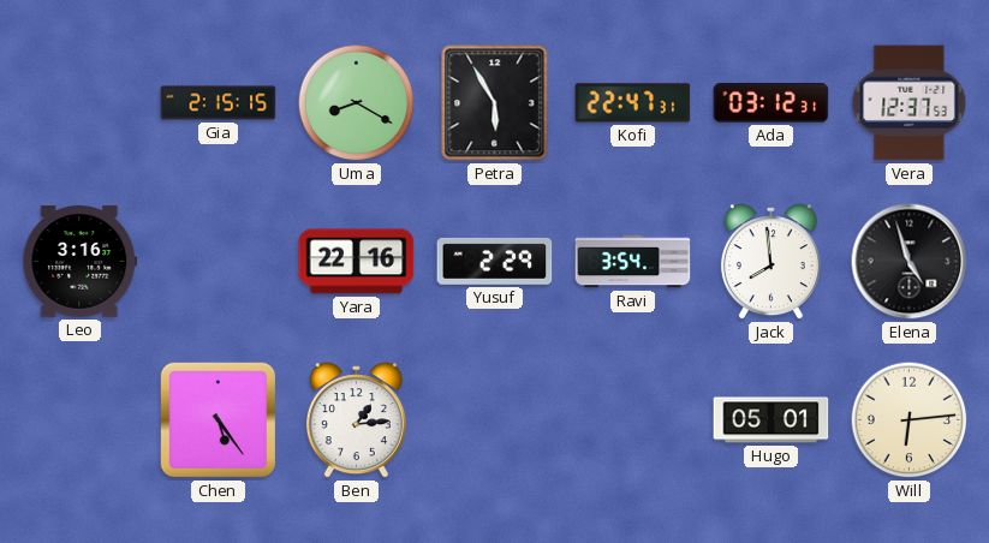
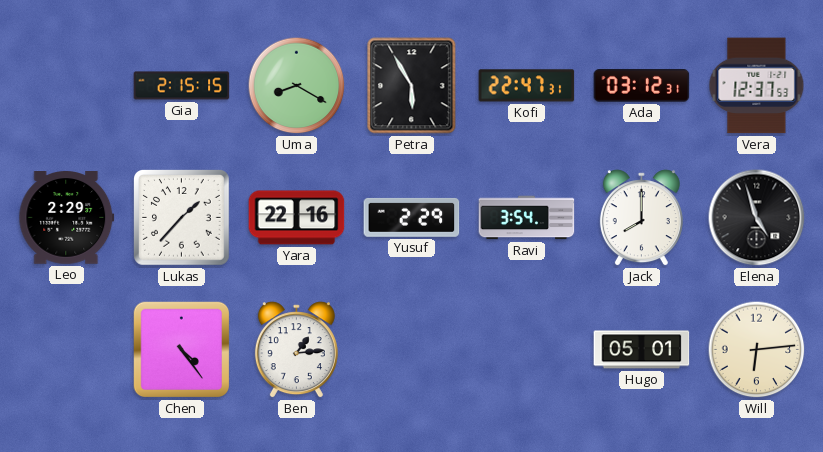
Leo: 3:16 -> 2:29
Lukas: none -> 1:37
Jack: 7:59 -> 8:00
Chen: 5:24 -> 4:24
